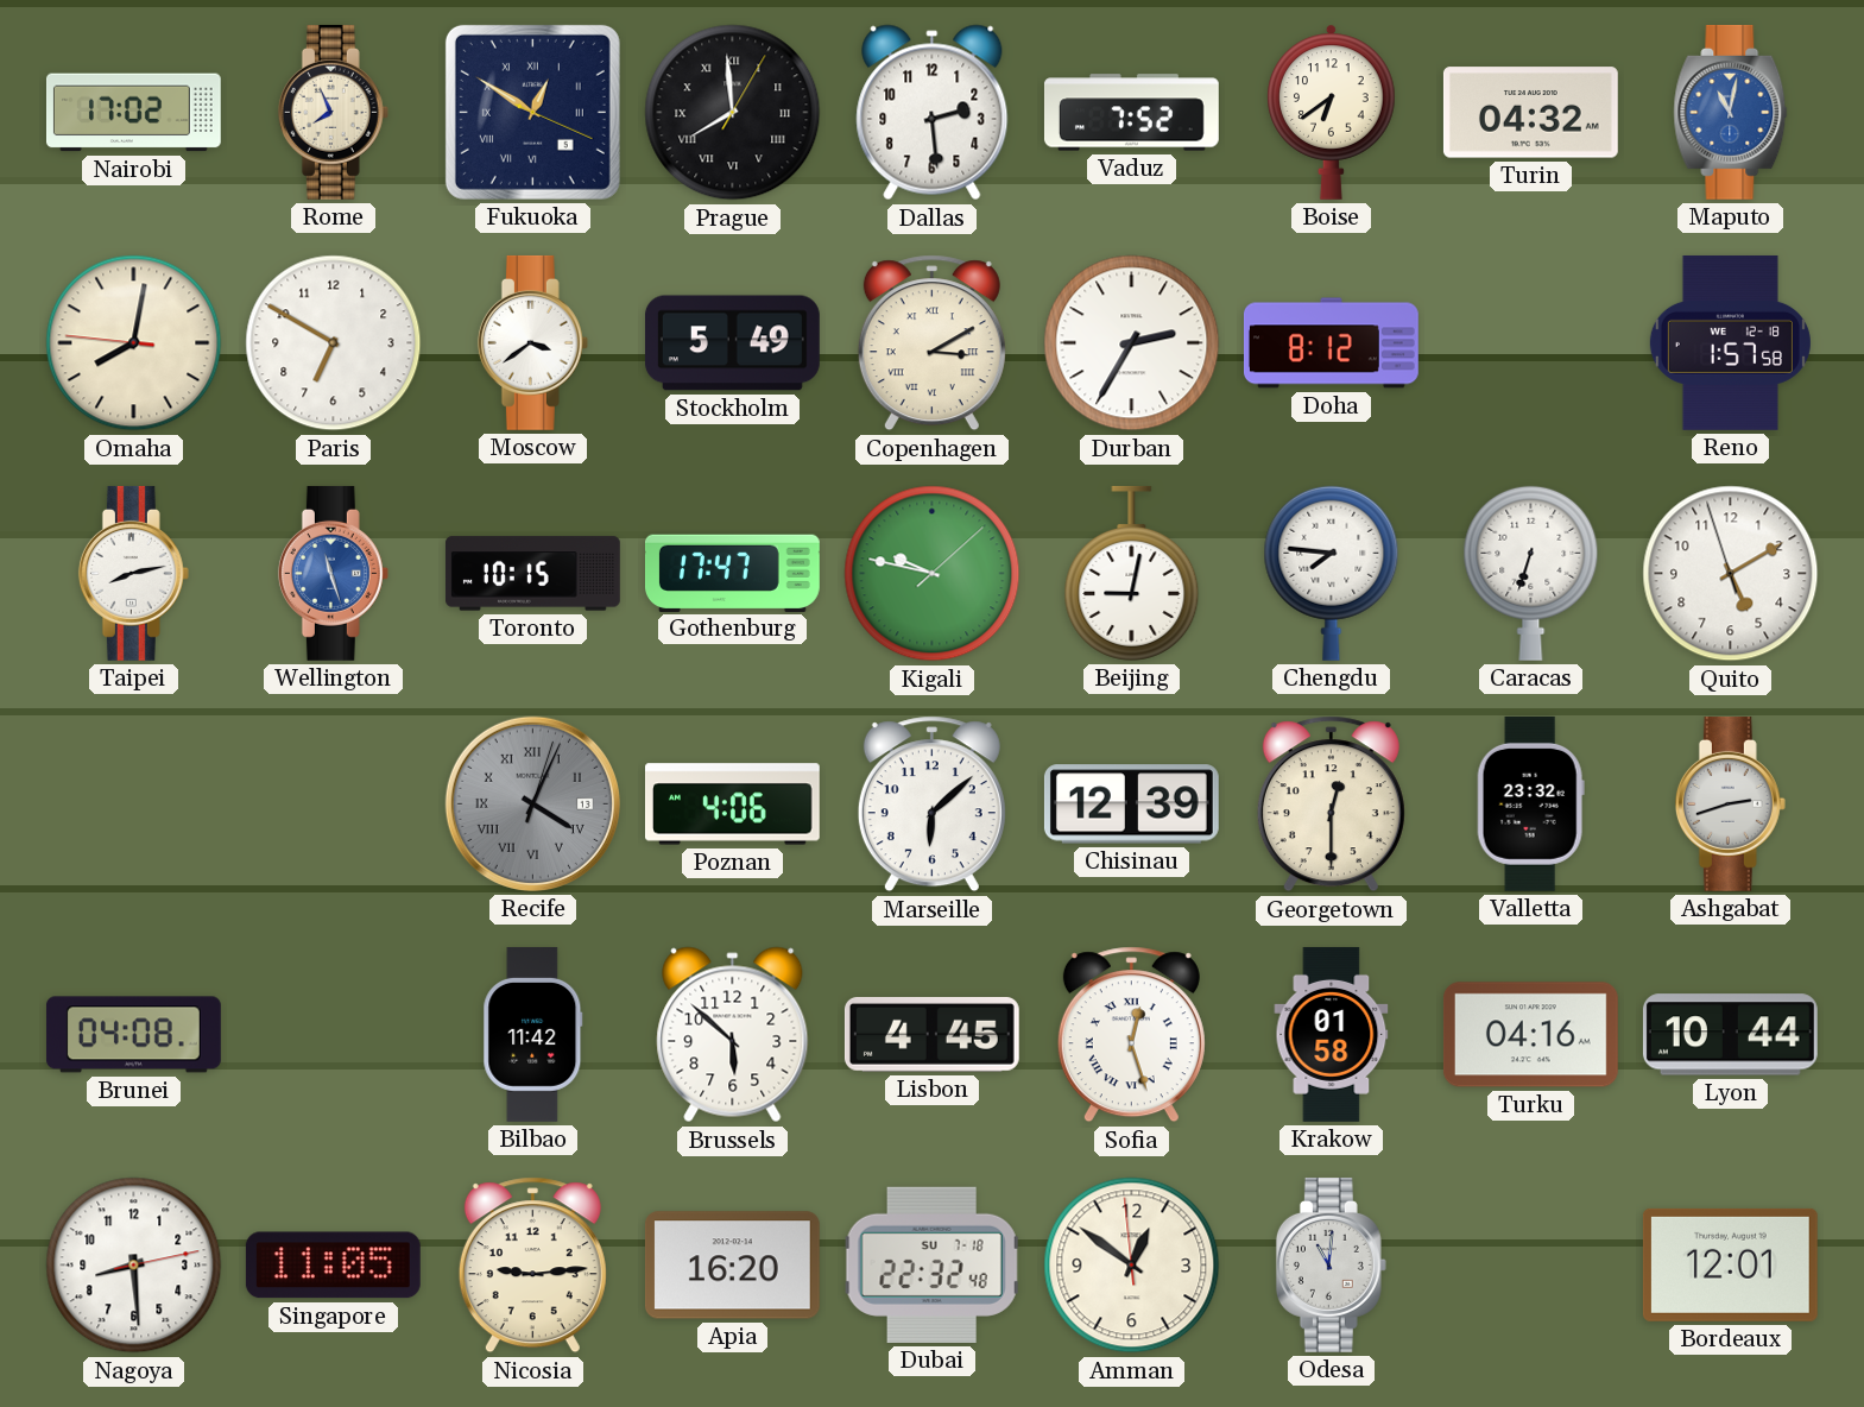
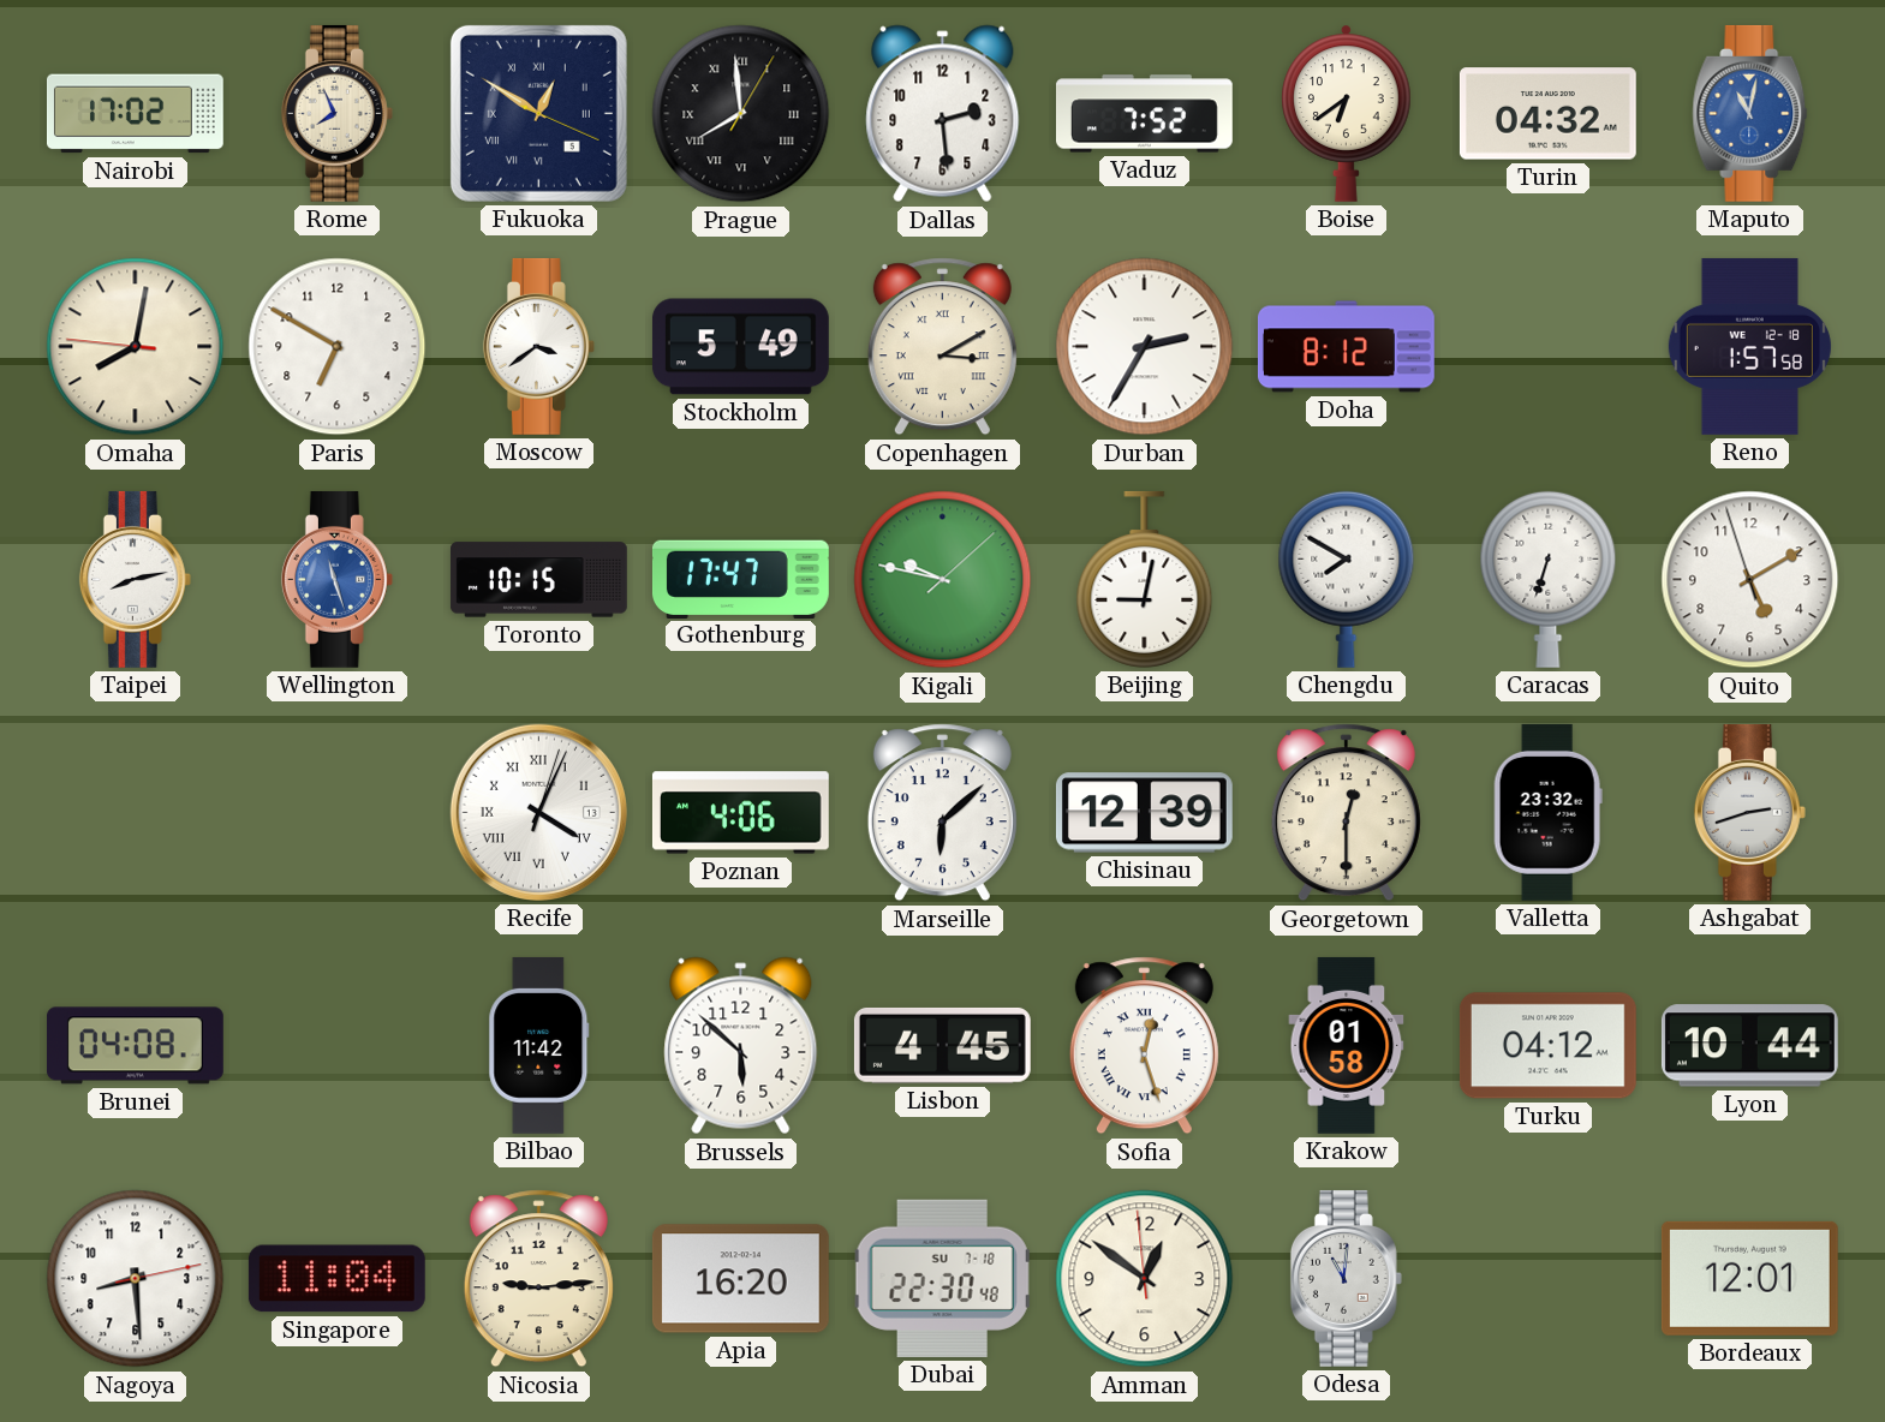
Chengdu: 7:46 -> 7:50
Recife dial: grey -> white
Turku: 04:16 -> 04:12
Singapore: 11:05 -> 11:04
Dubai: 22:32 -> 22:30
